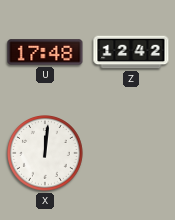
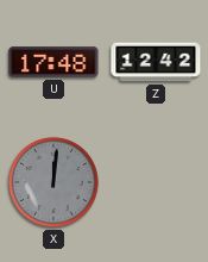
X dial: white -> grey
